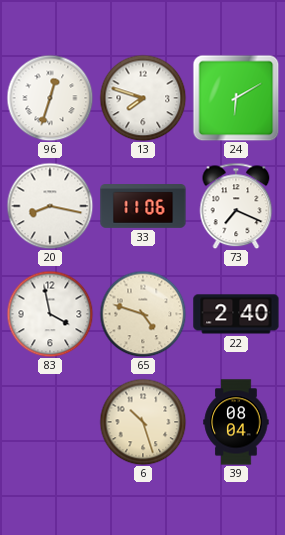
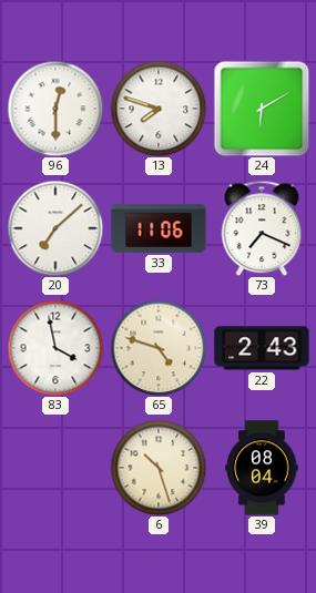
96: 12:33 -> 12:30
20: 8:17 -> 7:08
22: 2:40 -> 2:43
